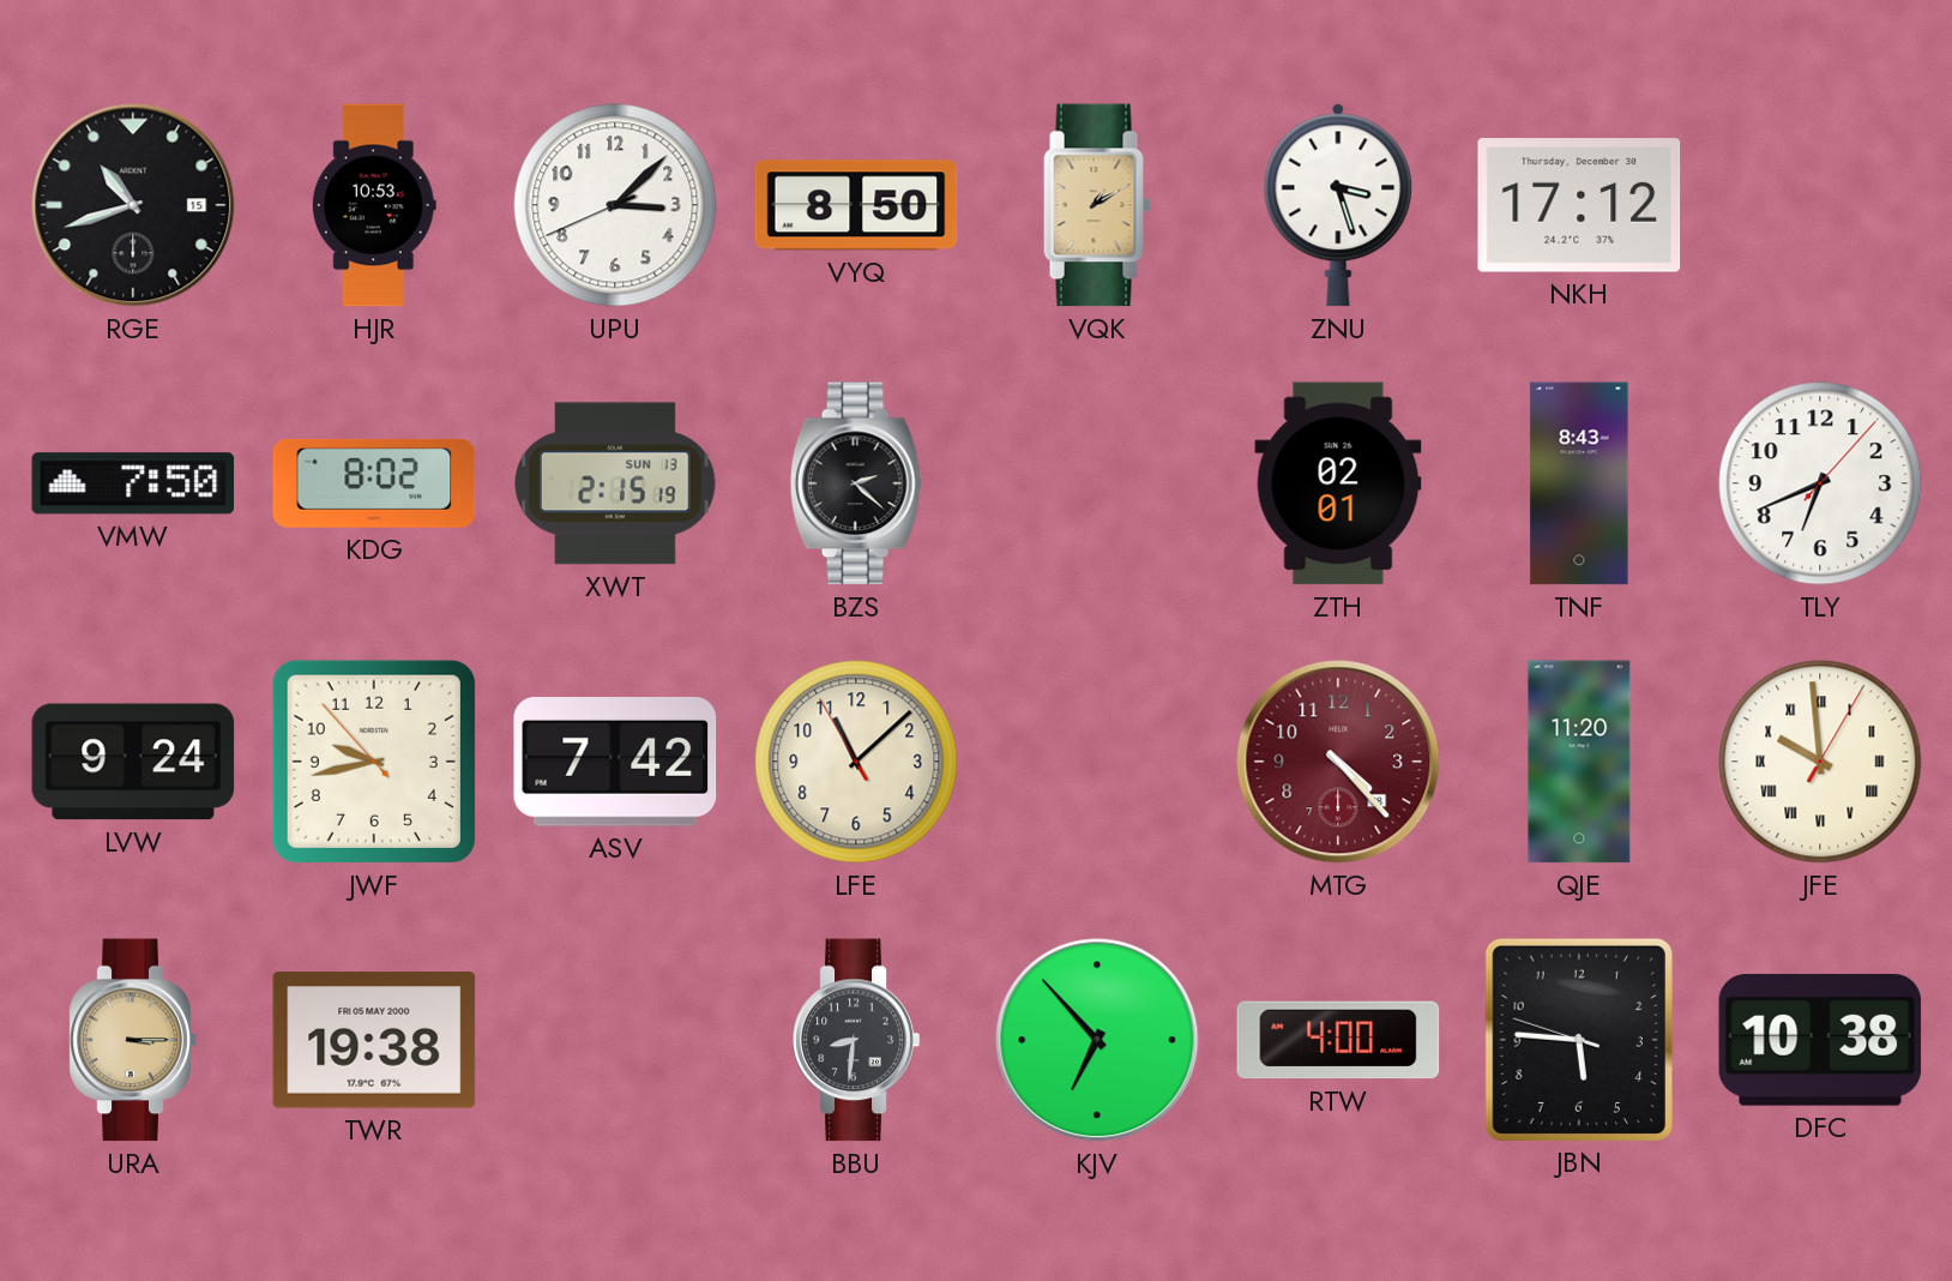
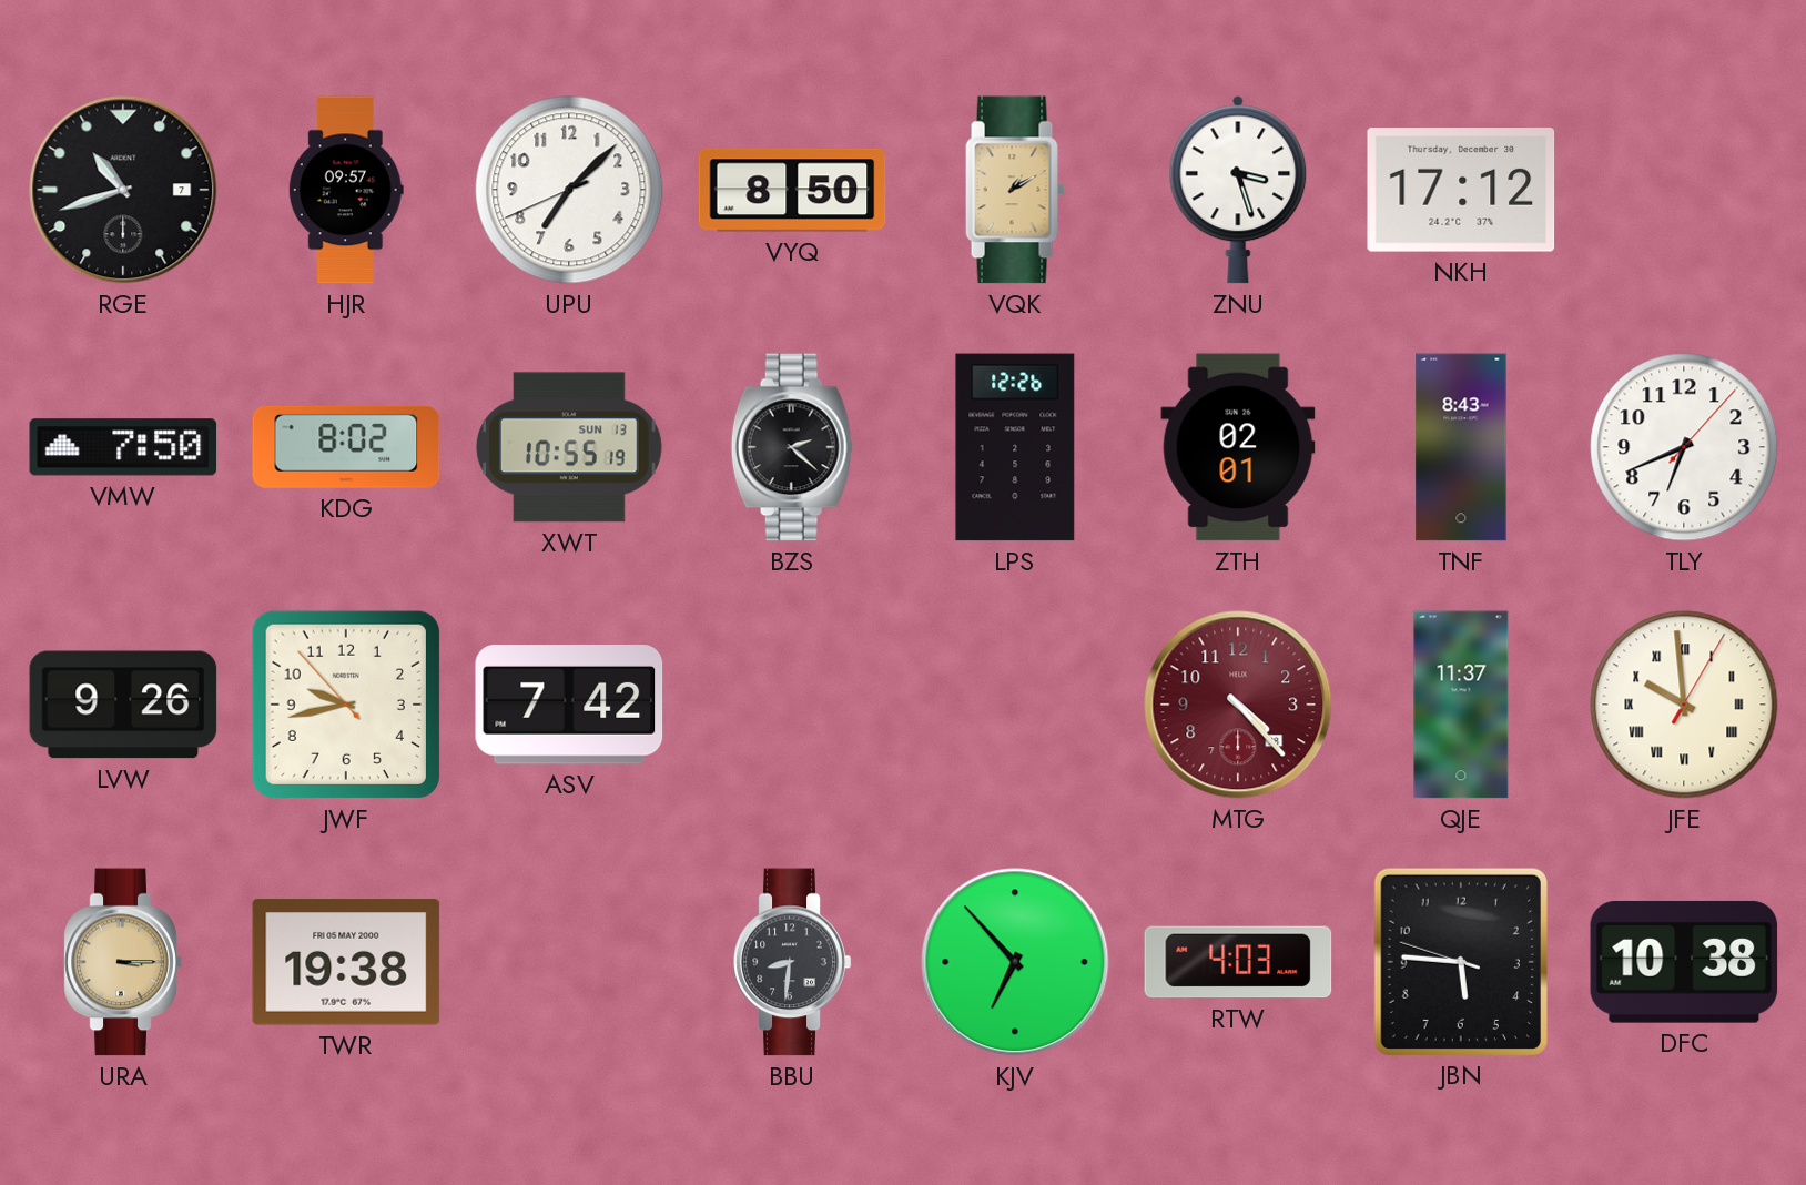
RGE date: 15 -> 7
HJR: 10:53 -> 09:57
UPU: 3:07 -> 7:07
XWT: 2:15 -> 10:55
LPS: none -> 12:26
LVW: 9:24 -> 9:26
LFE: 11:07 -> none
QJE: 11:20 -> 11:37
RTW: 4:00 -> 4:03
